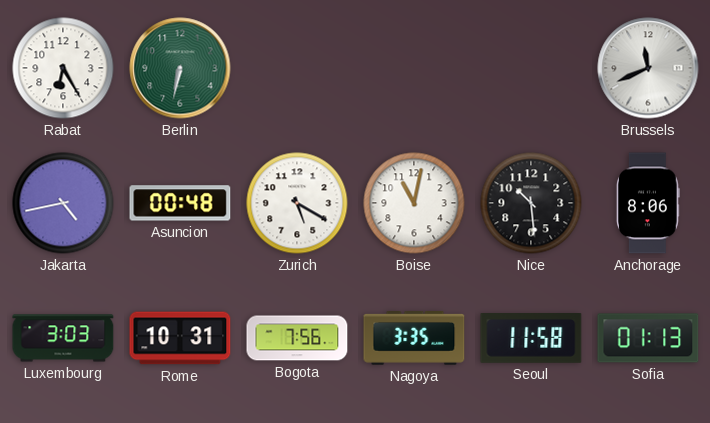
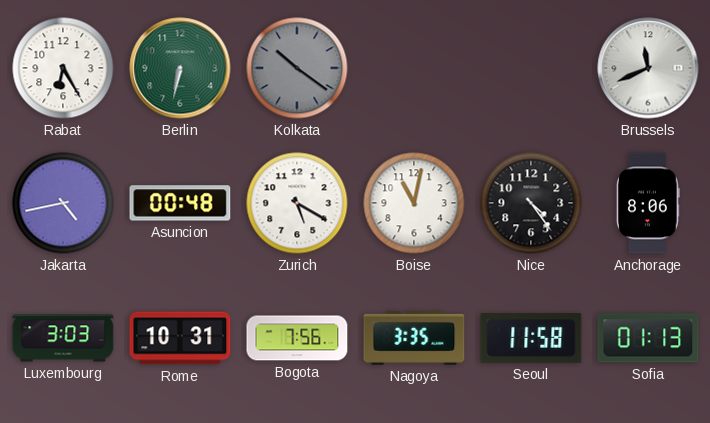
Kolkata: none -> 10:21
Nice: 10:29 -> 4:24
